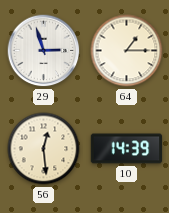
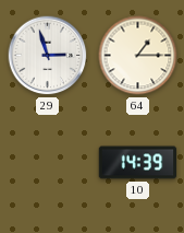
56: 12:29 -> none
